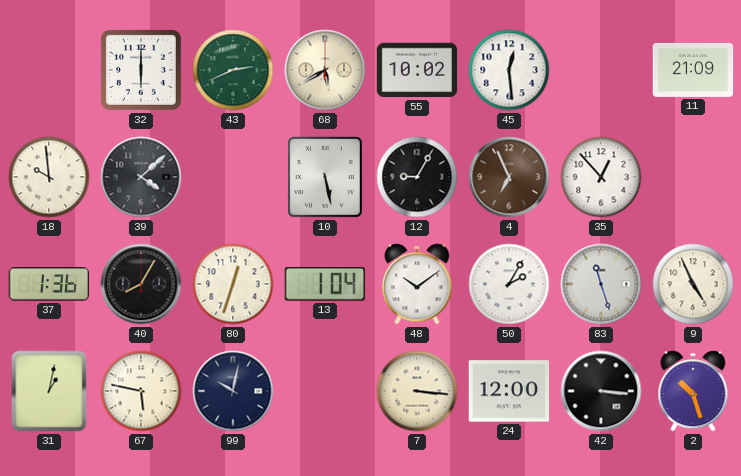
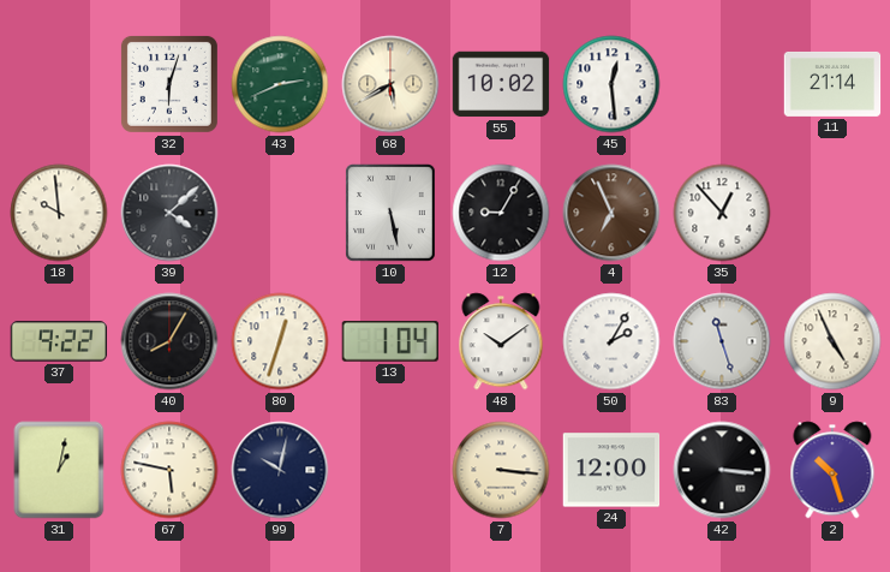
32: 6:00 -> 6:03
11: 21:09 -> 21:14
37: 1:36 -> 9:22
